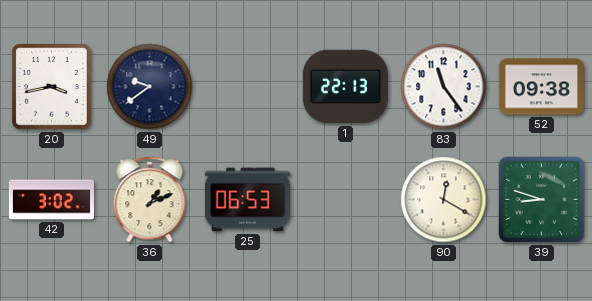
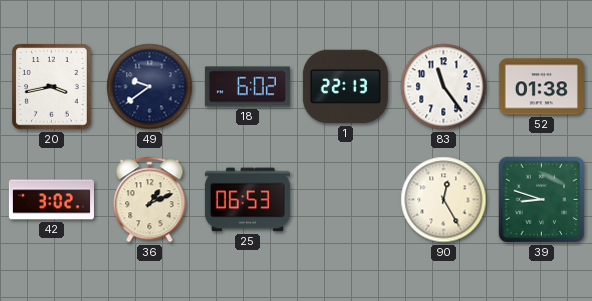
18: none -> 6:02
52: 09:38 -> 01:38
90: 12:20 -> 12:25
